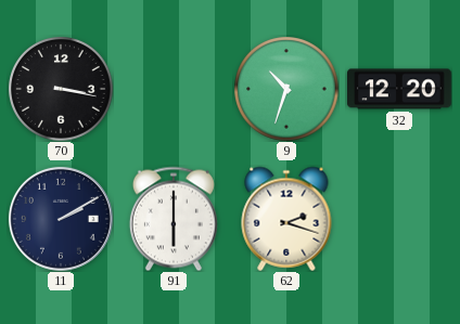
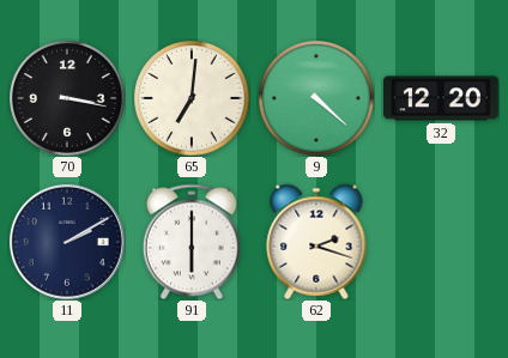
65: none -> 7:01
9: 10:33 -> 4:22
